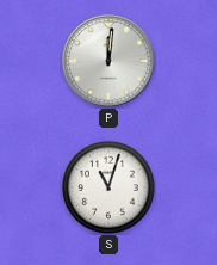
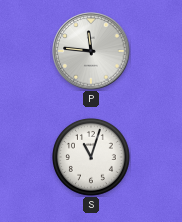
P: 12:01 -> 11:46
